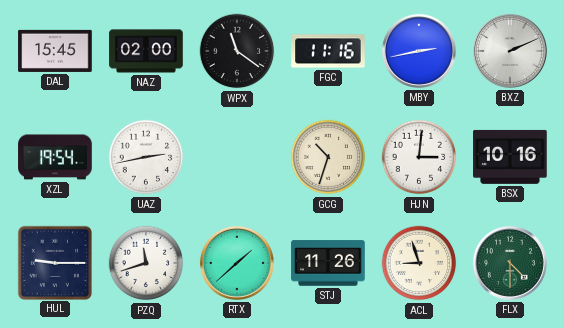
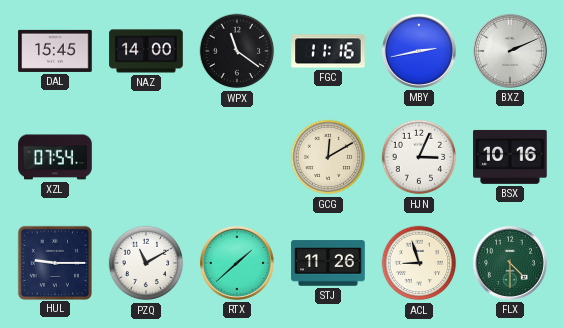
NAZ: 02:00 -> 14:00
XZL: 19:54 -> 07:54
UAZ: 2:43 -> none
GCG: 10:33 -> 12:10
HJN: 3:01 -> 3:04
PZQ: 11:42 -> 11:10
